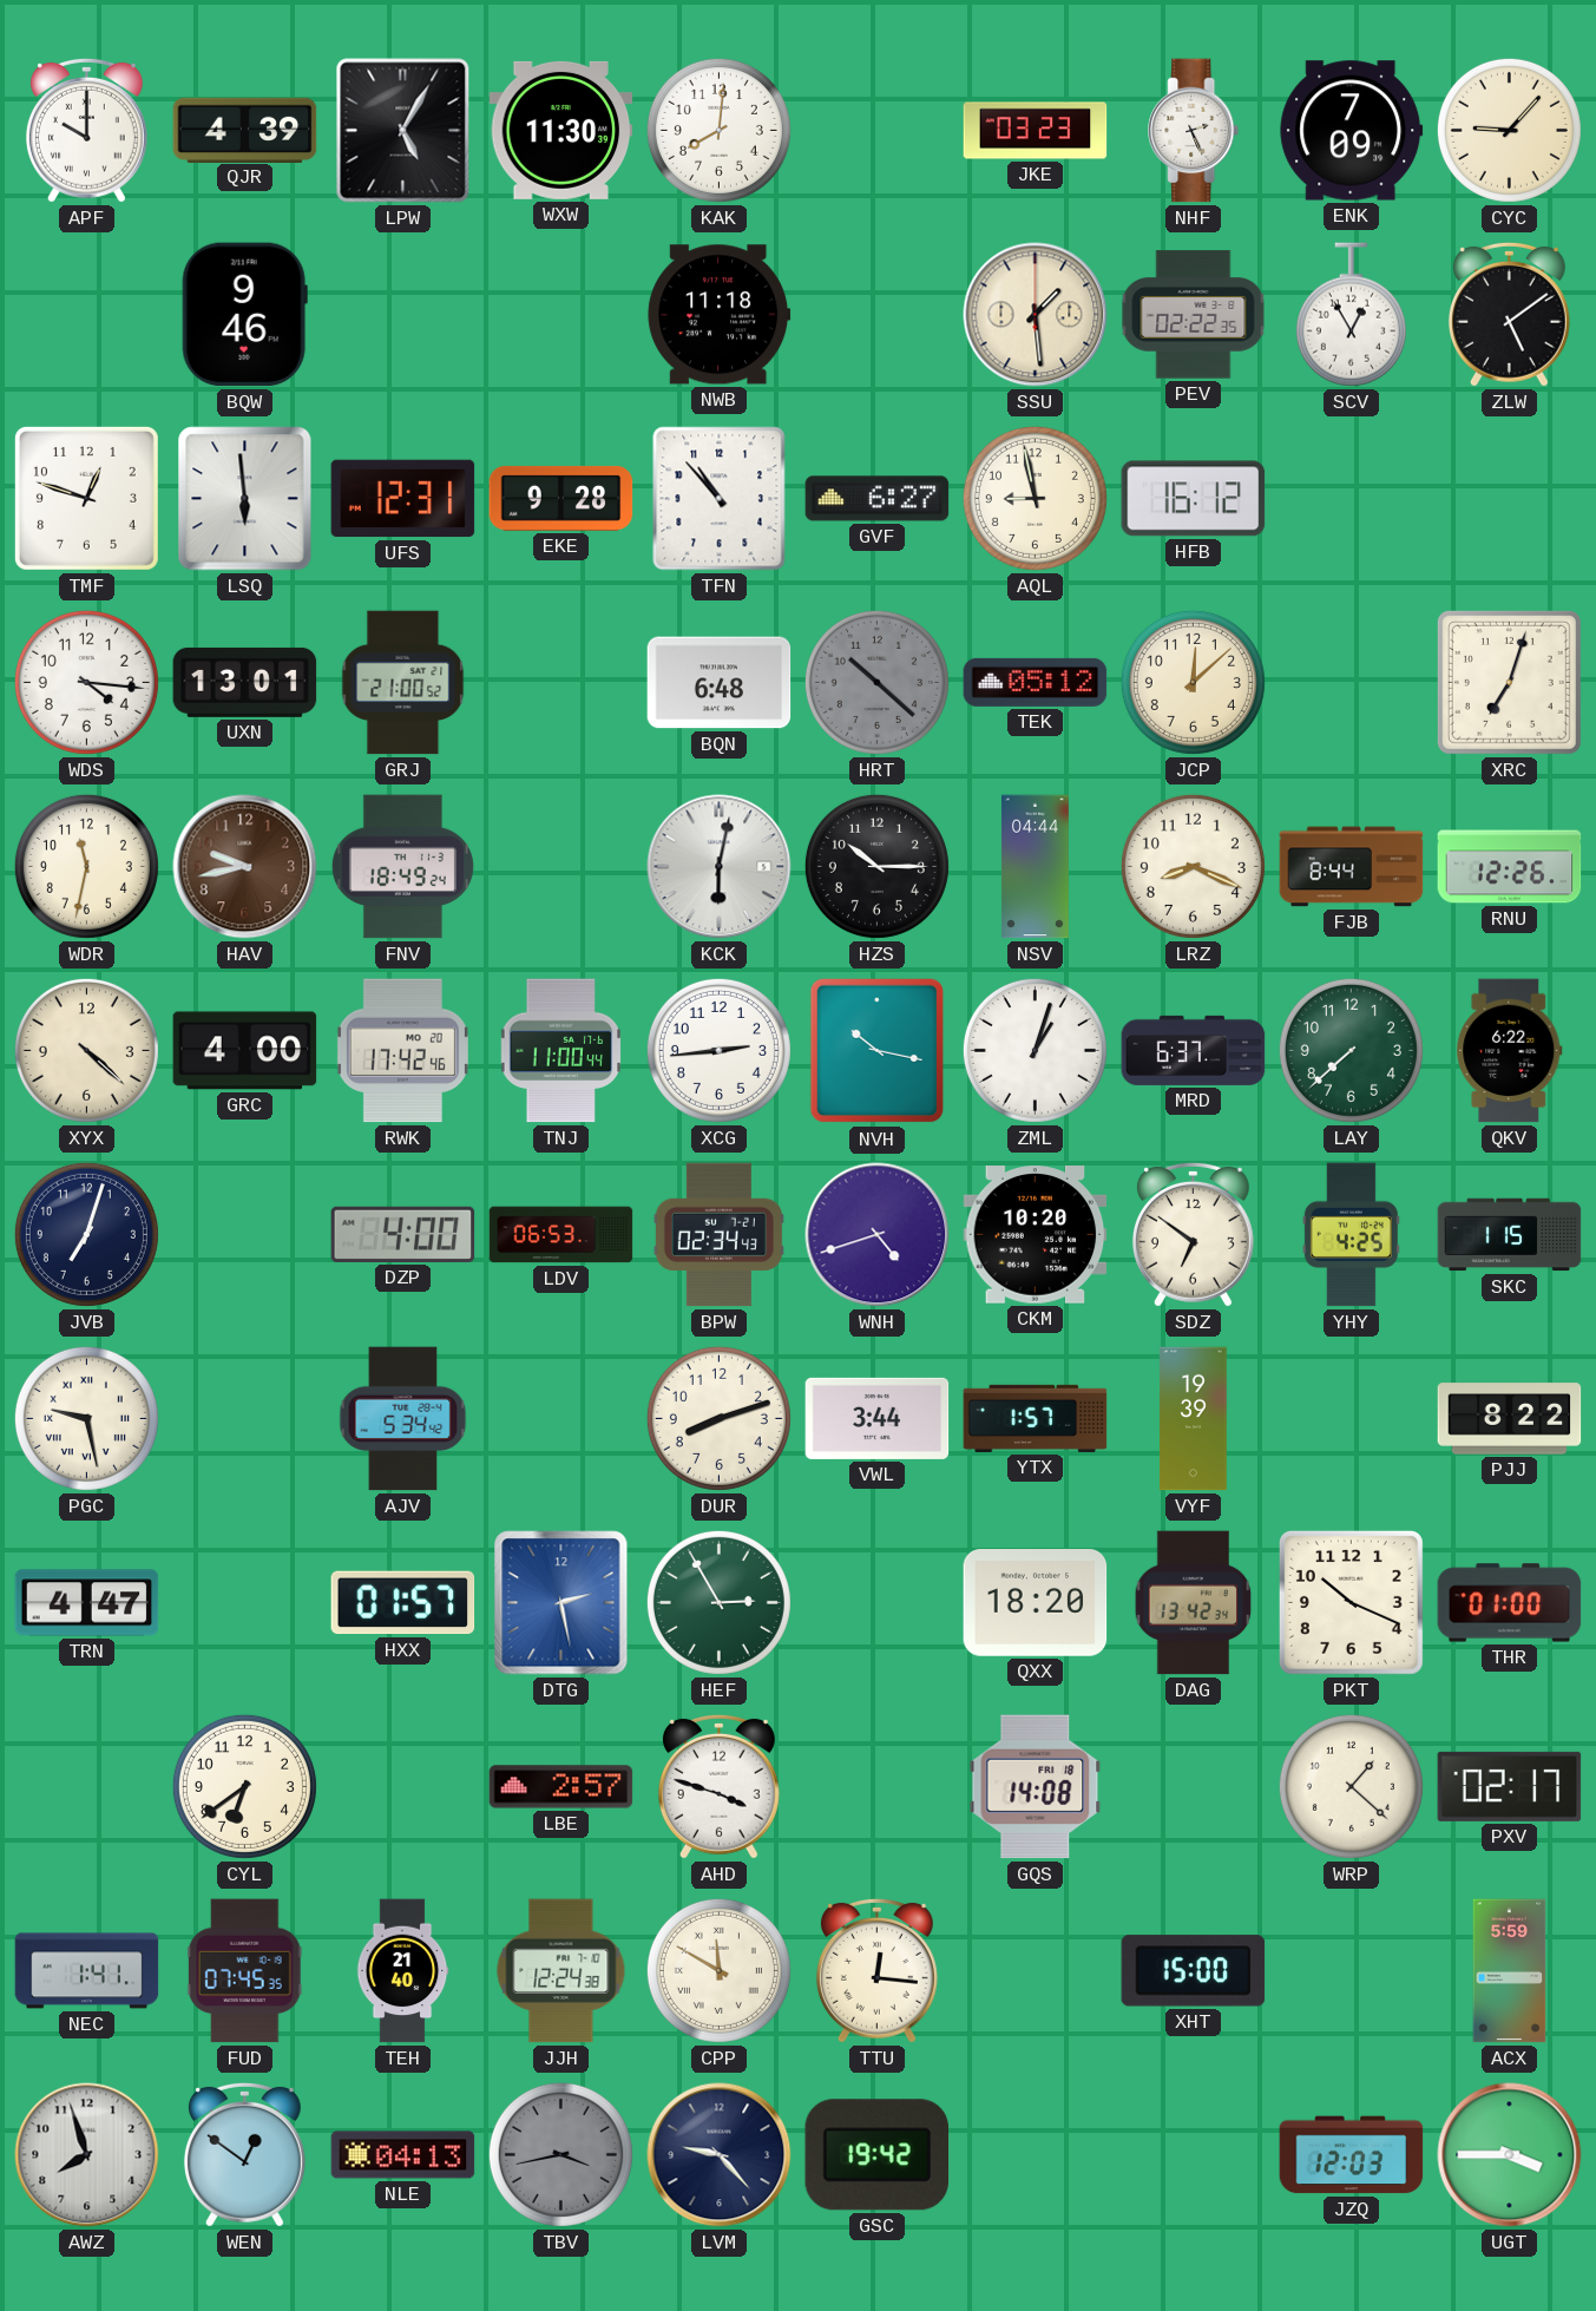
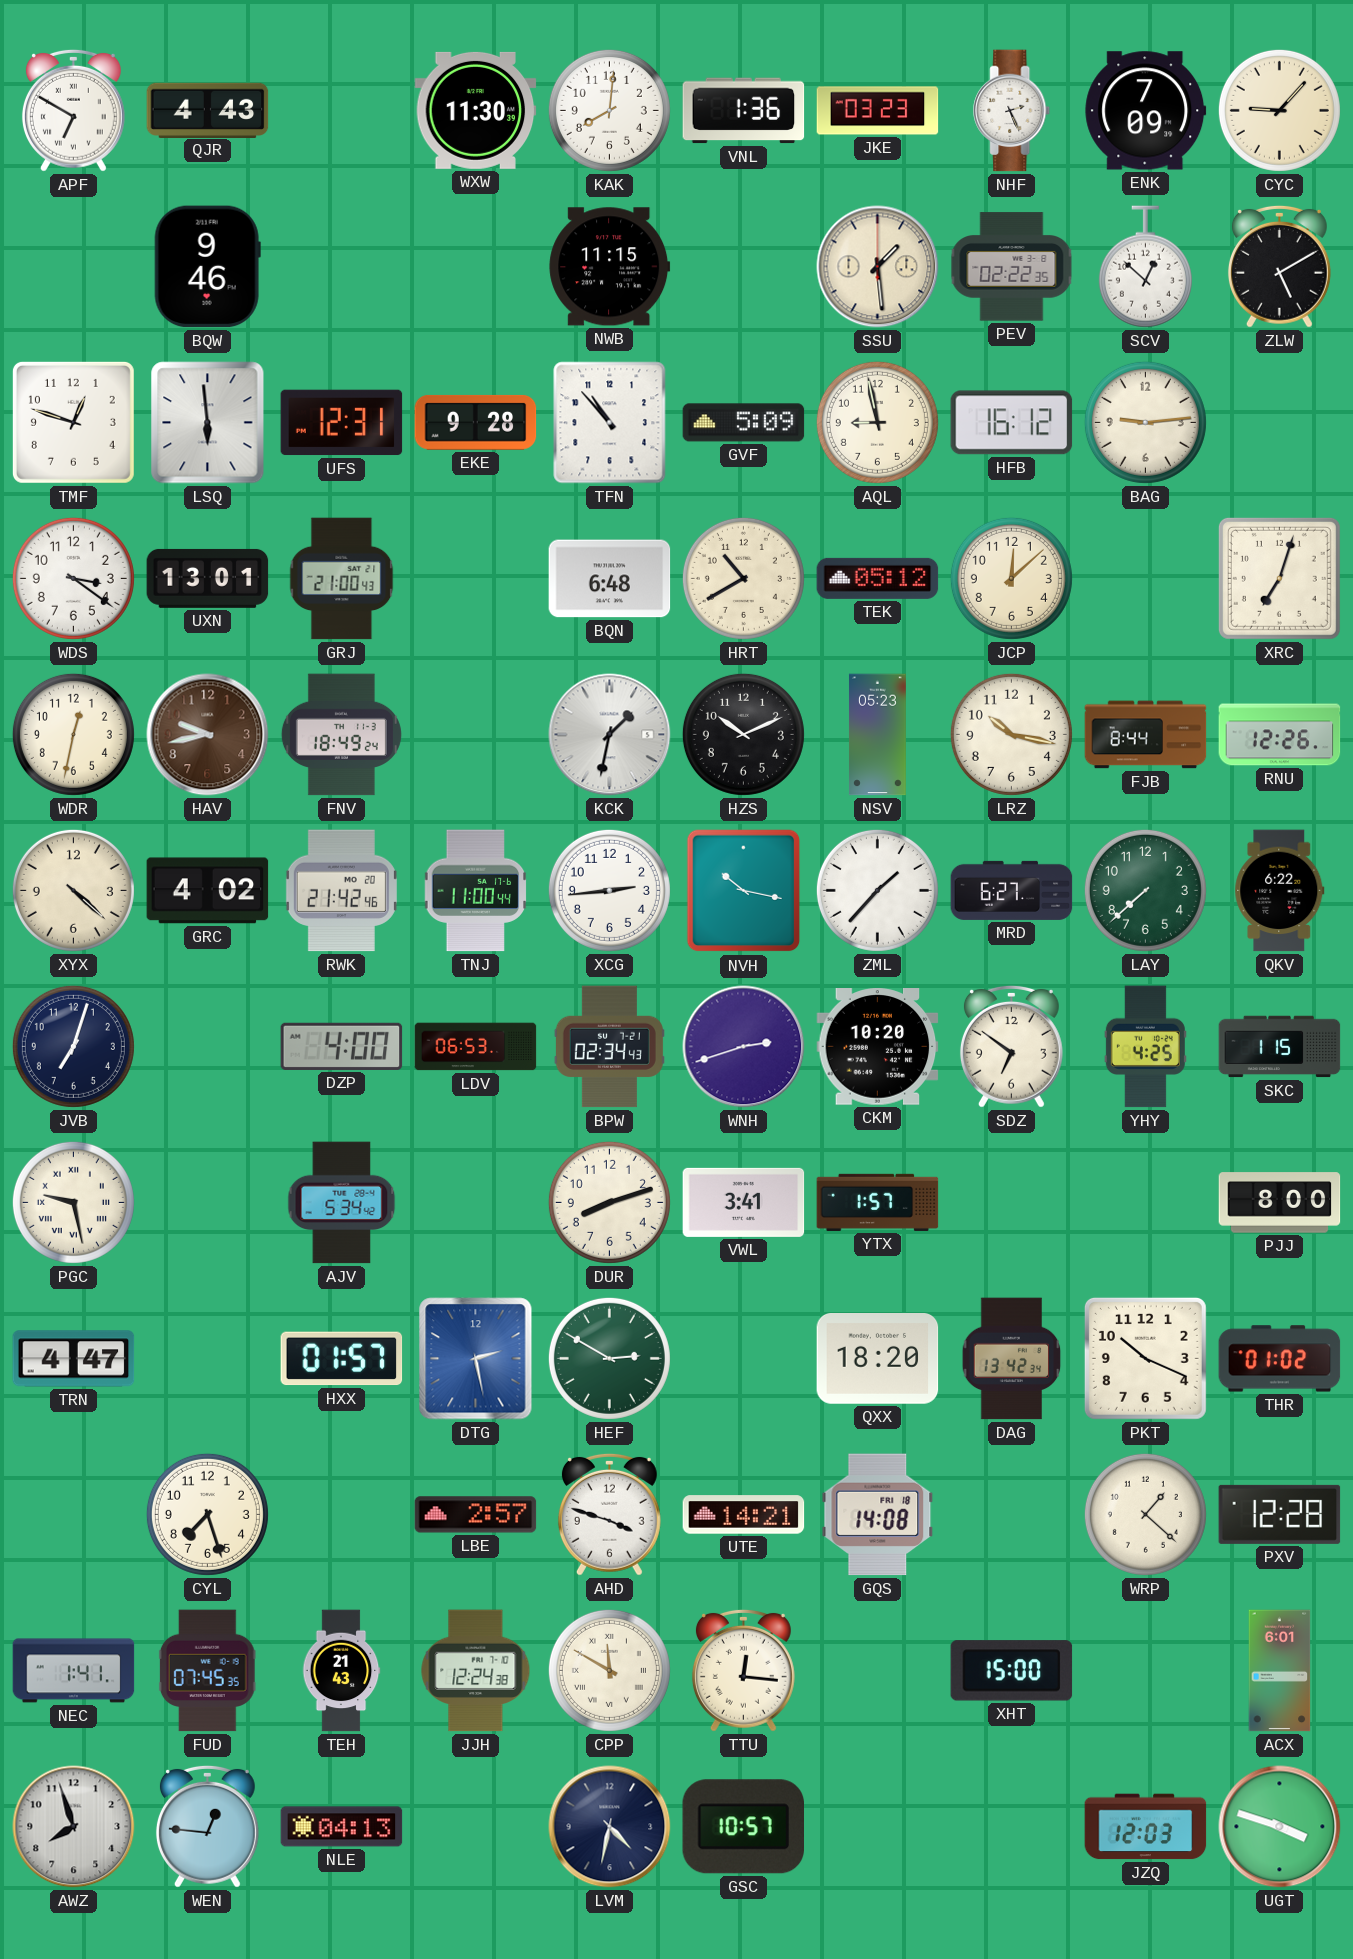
APF: 10:00 -> 6:50
QJR: 4:39 -> 4:43
LPW: 5:05 -> none
VNL: none -> 1:36
NWB: 11:18 -> 11:15
SCV: 12:55 -> 12:52
ZLW: 5:09 -> 5:10
GVF: 6:27 -> 5:09
BAG: none -> 9:14
WDS: 4:16 -> 3:21
GRJ: 21:00:52 -> 21:00:43
HRT: 10:22 -> 10:40
HRT dial: grey -> cream
WDR: 11:32 -> 12:32
KCK: 6:02 -> 1:32
HZS: 10:15 -> 10:11
NSV: 04:44 -> 05:23
LRZ: 8:19 -> 10:17
GRC: 4:00 -> 4:02
RWK: 17:42 -> 21:42
ZML: 1:03 -> 1:37
MRD: 6:37 -> 6:27
WNH: 4:42 -> 2:42
VWL: 3:44 -> 3:41
VYF: 19:39 -> none
PJJ: 8:22 -> 8:00
HEF: 2:55 -> 2:50
THR: 01:00 -> 01:02
CYL: 6:39 -> 7:27
UTE: none -> 14:21
PXV: 02:17 -> 12:28
TEH: 21:40 -> 21:43
ACX: 5:59 -> 6:01
WEN: 12:51 -> 12:46
TBV: 3:43 -> none
LVM: 9:23 -> 4:32
GSC: 19:42 -> 10:57
UGT: 3:45 -> 3:48
